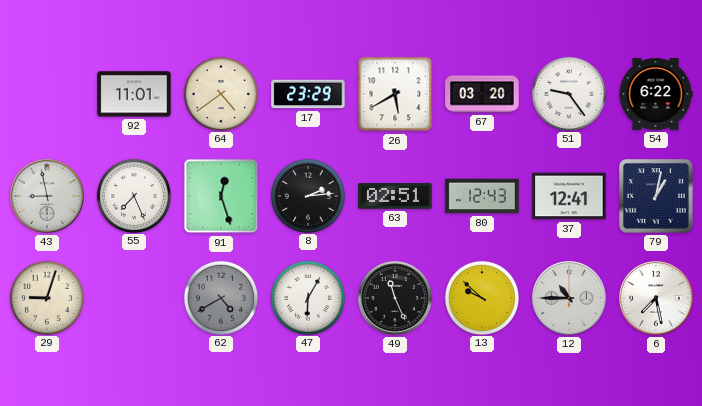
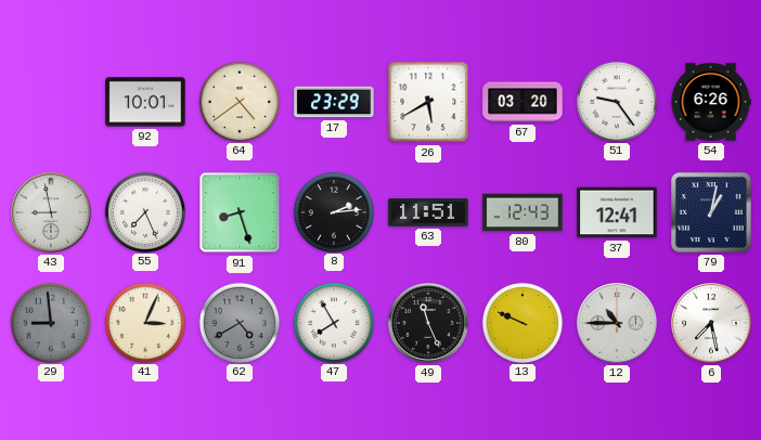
92: 11:01 -> 10:01
54: 6:22 -> 6:26
91: 12:27 -> 8:27
63: 02:51 -> 11:51
29: 9:03 -> 8:59
29 dial: cream -> grey
41: none -> 3:04
47: 6:05 -> 7:55
13: 9:52 -> 9:49
